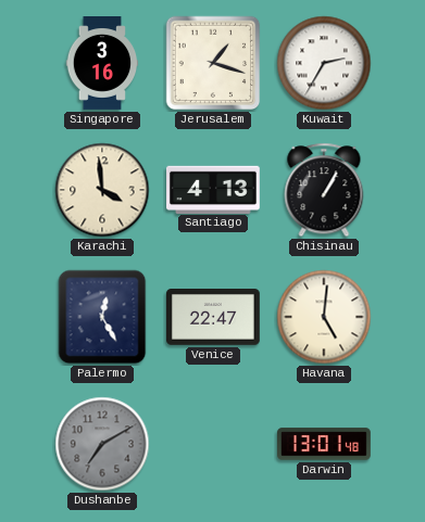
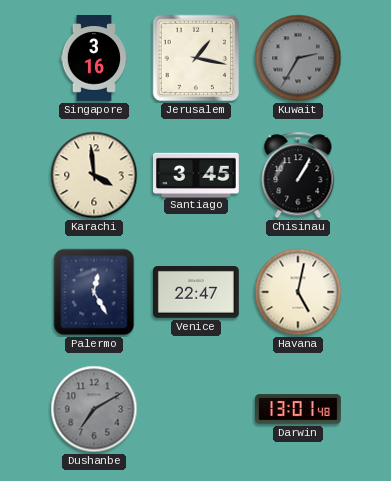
Jerusalem: 1:18 -> 1:17
Kuwait dial: white -> grey
Santiago: 4:13 -> 3:45
Havana: 5:01 -> 5:02
